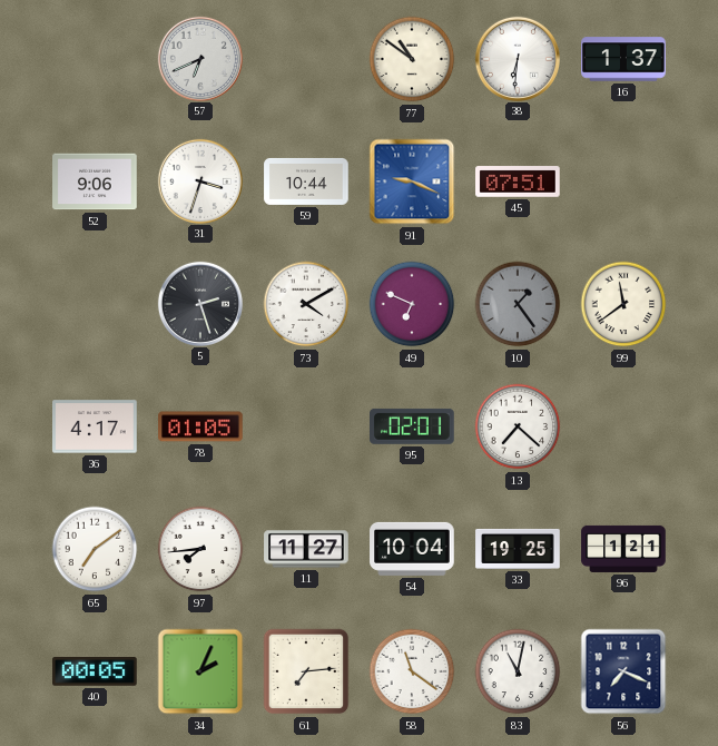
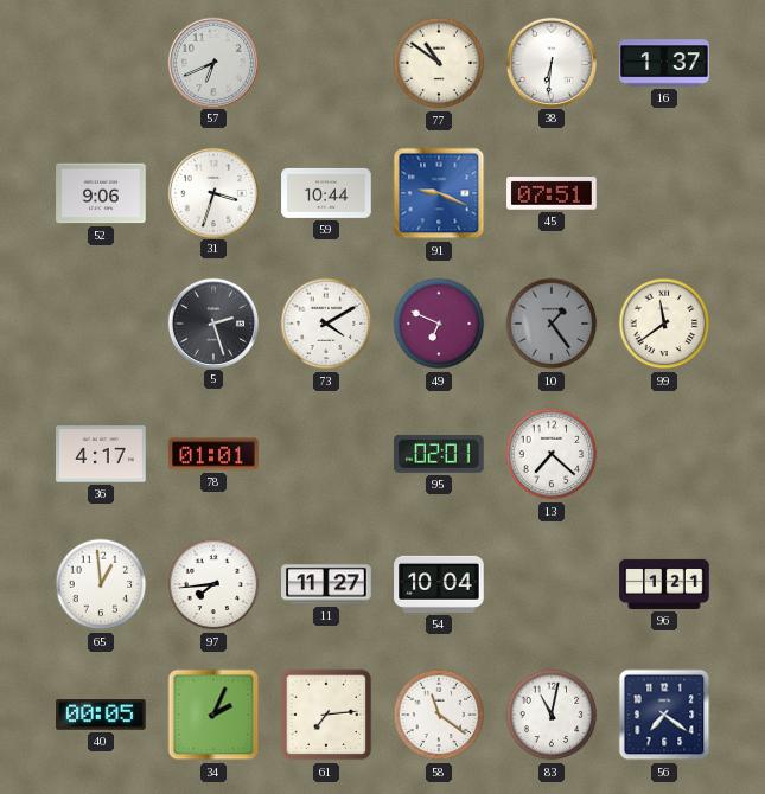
78: 01:05 -> 01:01
65: 7:09 -> 12:59
33: 19:25 -> none
56: 7:19 -> 7:21
